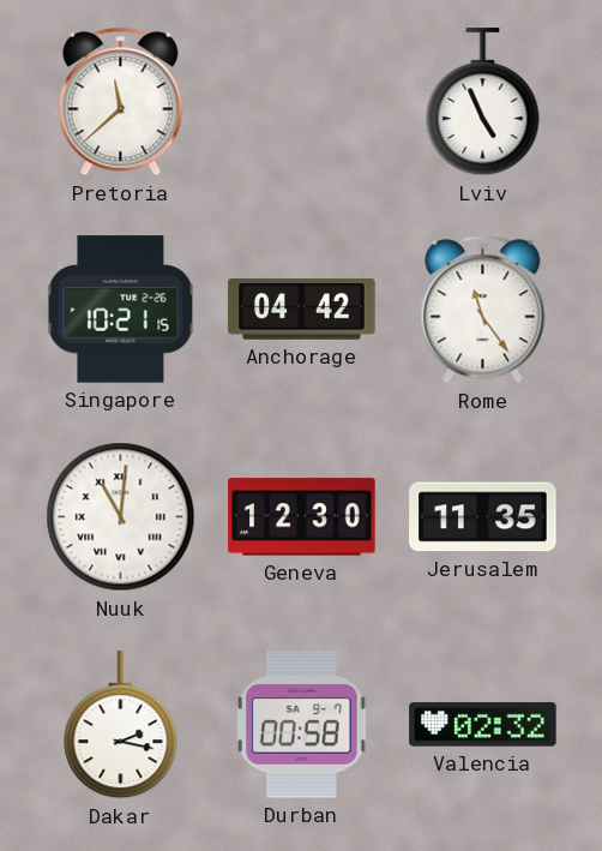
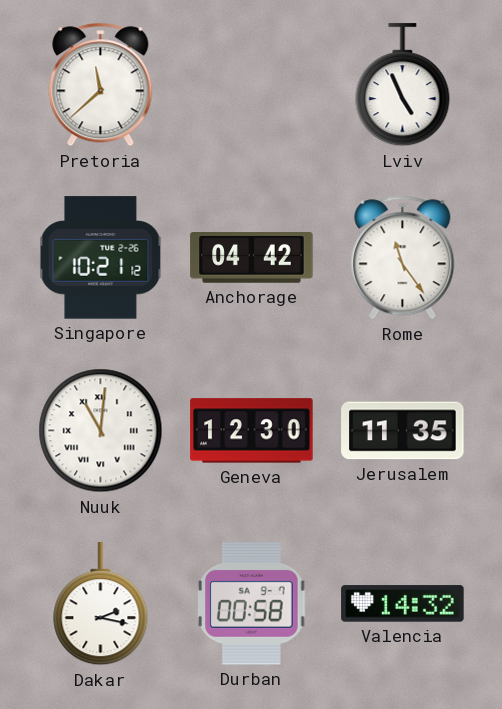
Singapore: 10:21:15 -> 10:21:12
Valencia: 02:32 -> 14:32
